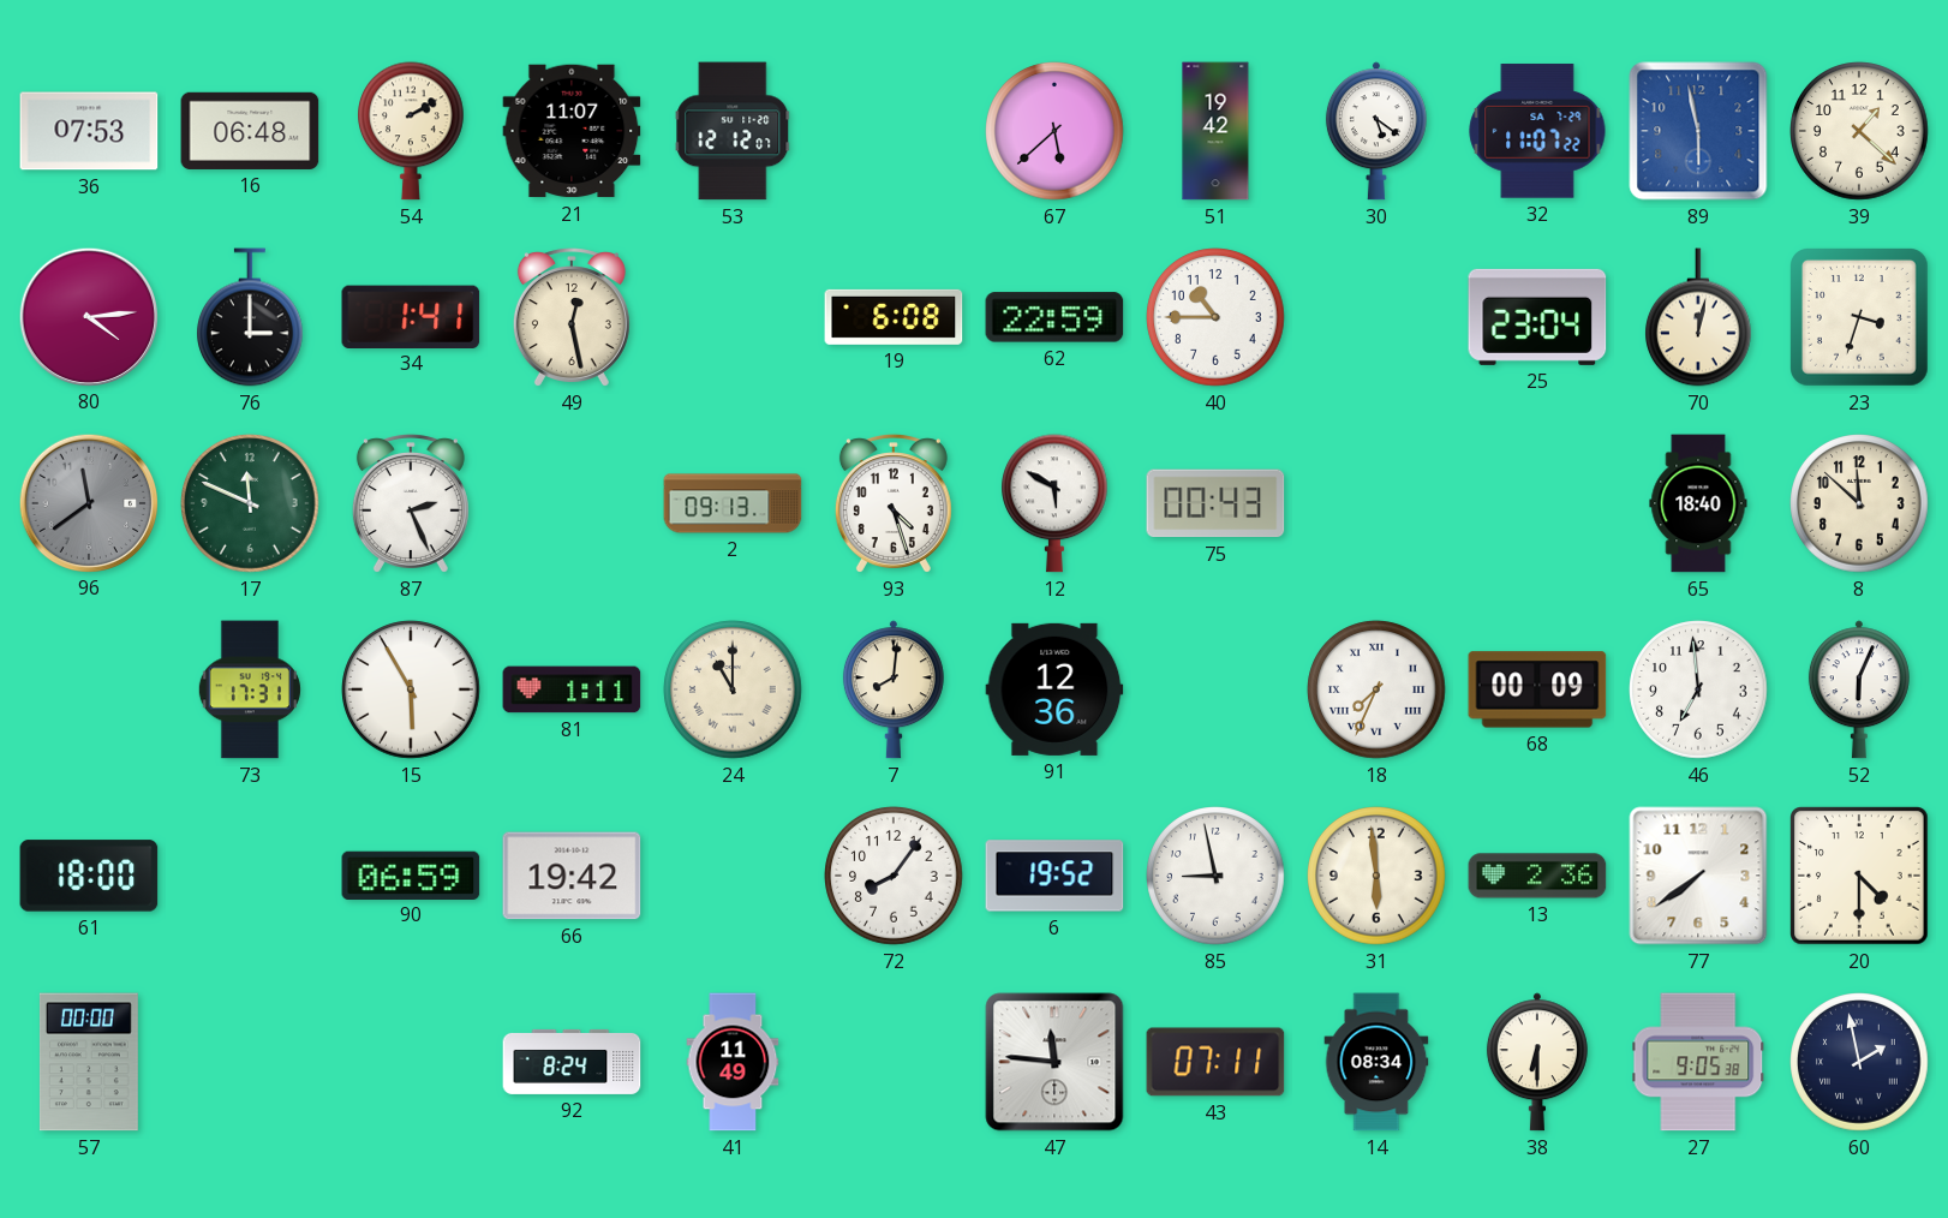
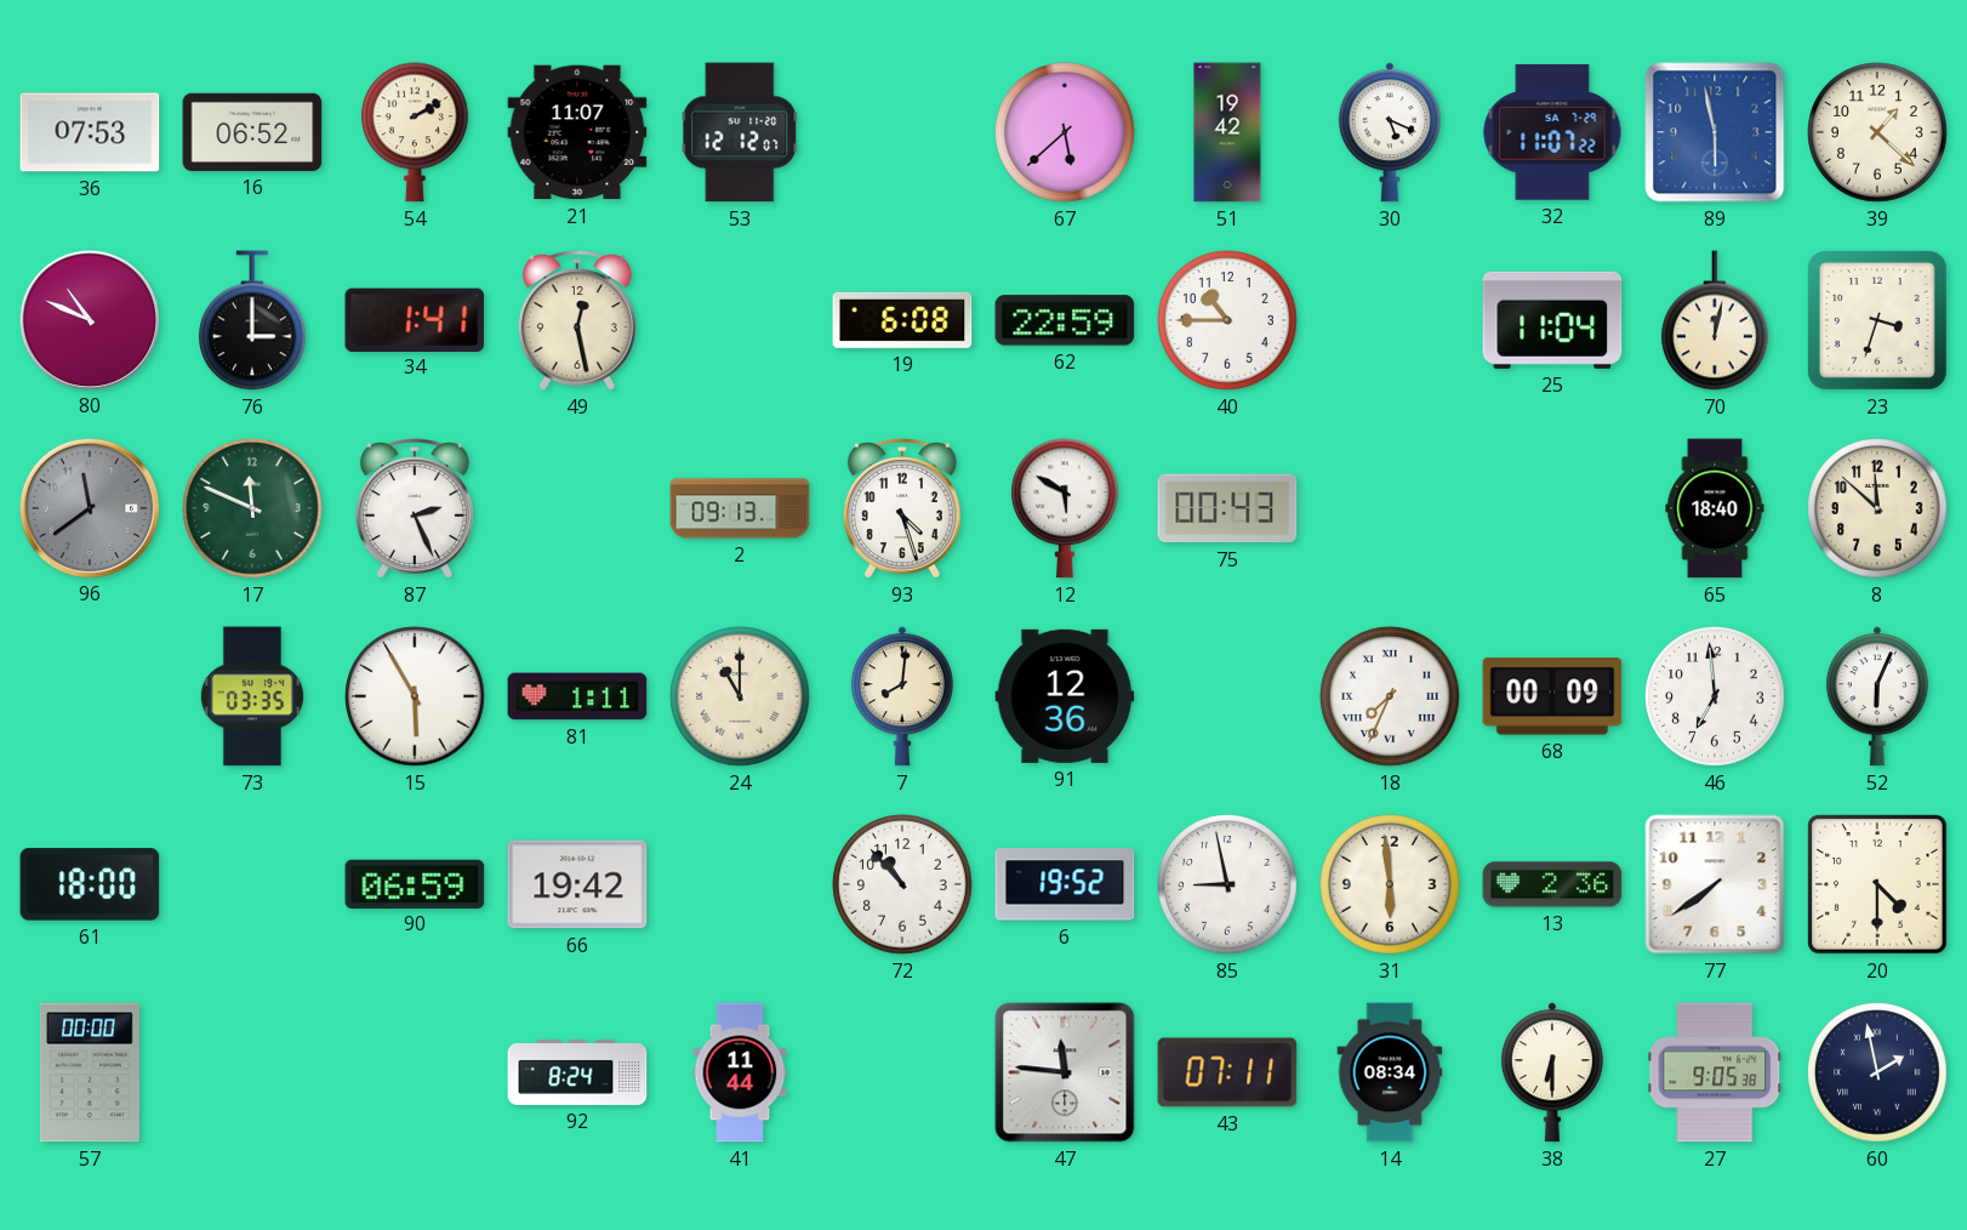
16: 06:48 -> 06:52
30: 5:21 -> 5:19
80: 4:14 -> 10:49
25: 23:04 -> 11:04
73: 17:31 -> 03:35
72: 8:06 -> 10:53
41: 11:49 -> 11:44
